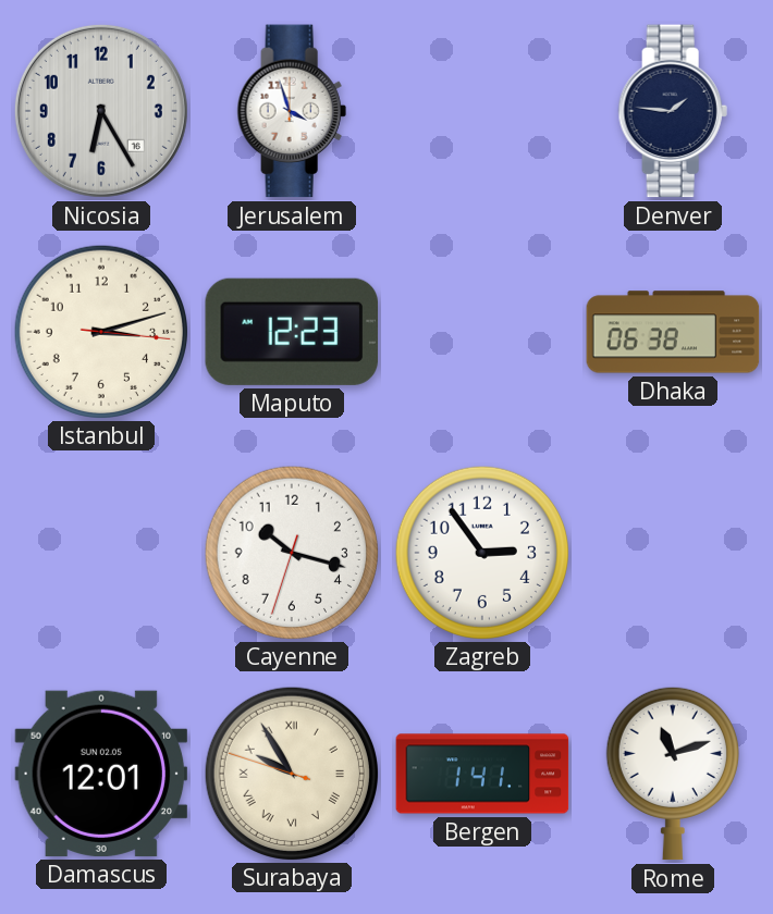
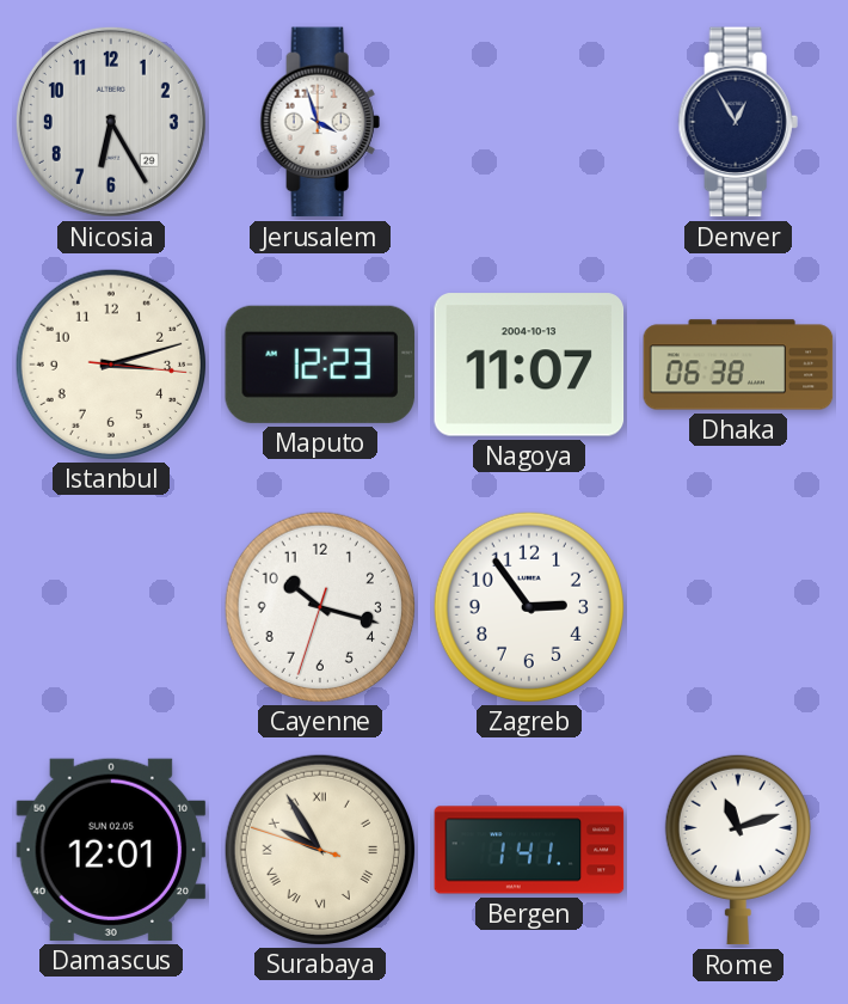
Nicosia date: 16 -> 29
Denver: 1:46 -> 12:55
Nagoya: none -> 11:07
